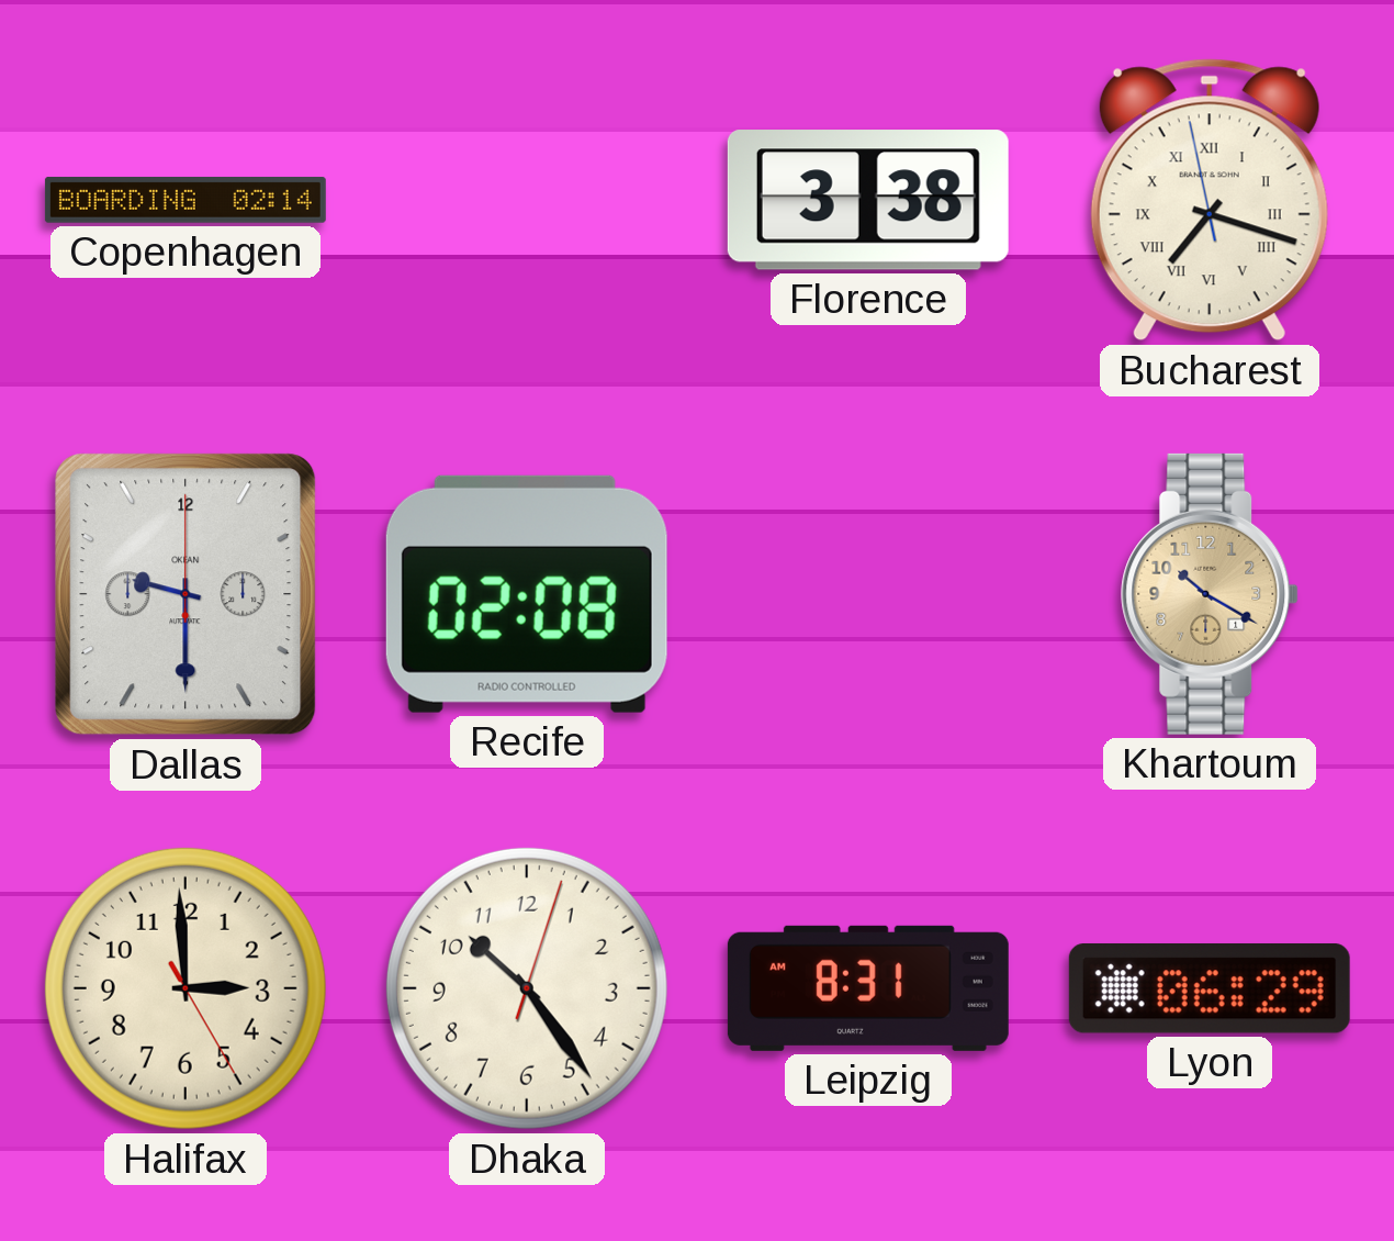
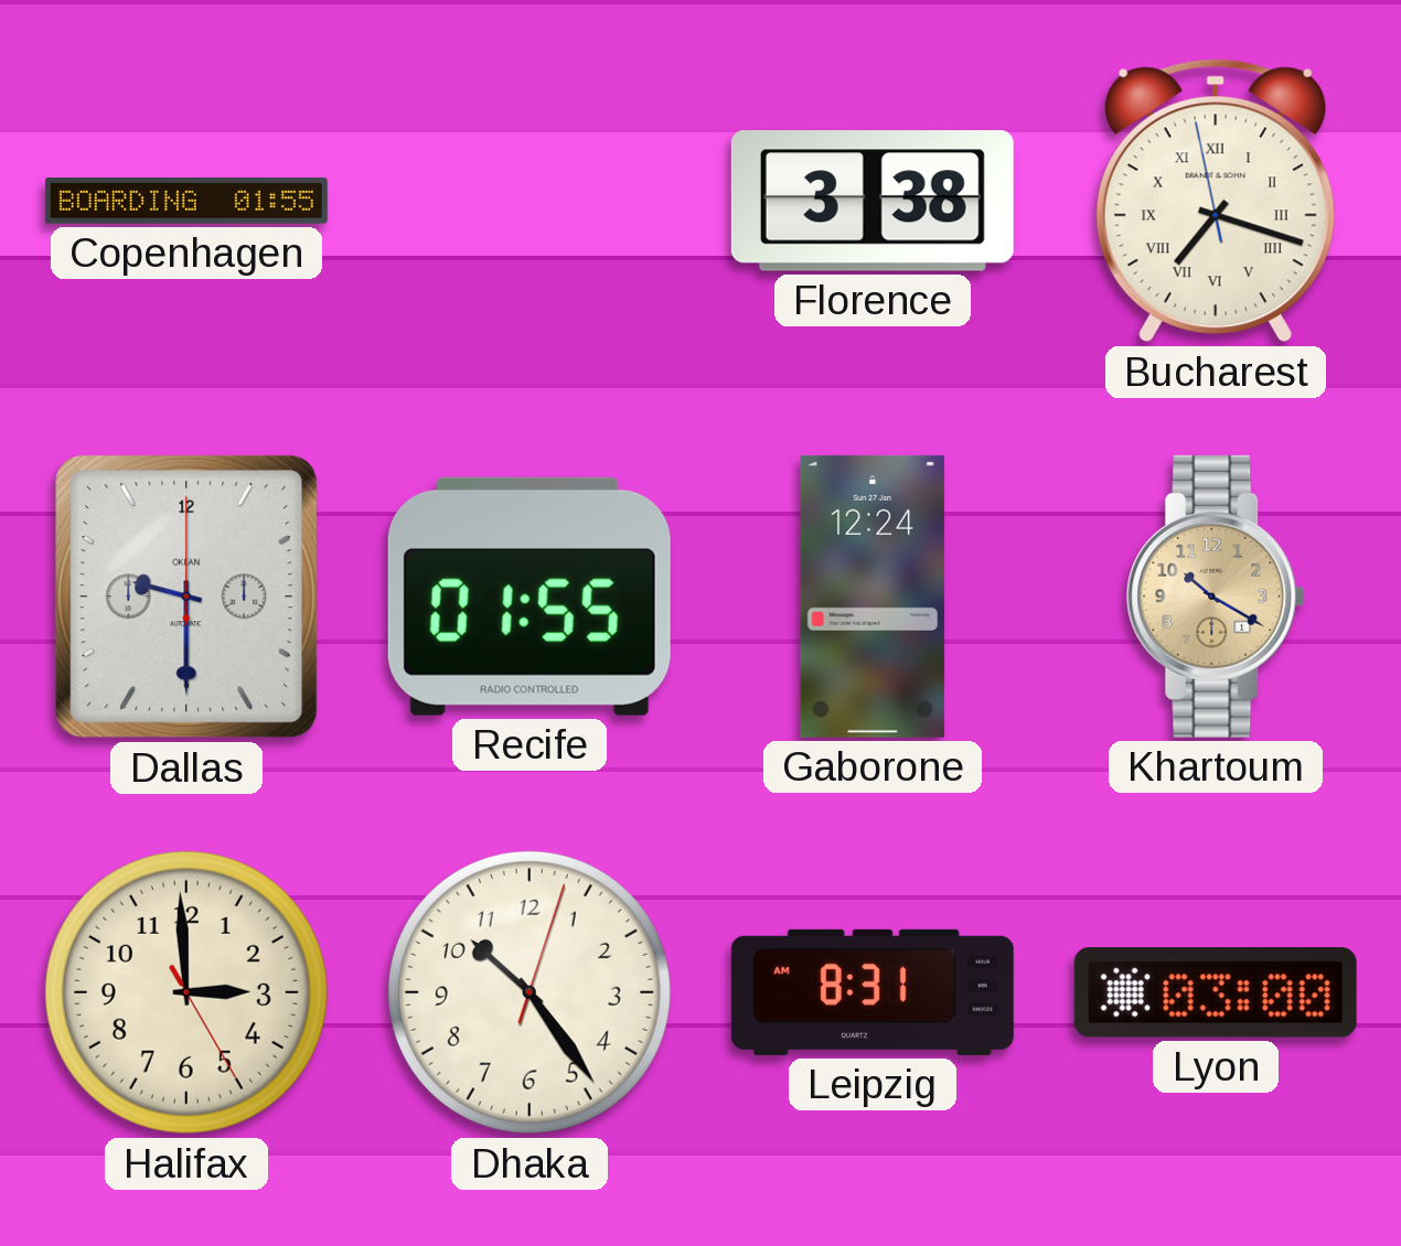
Copenhagen: 02:14 -> 01:55
Recife: 02:08 -> 01:55
Gaborone: none -> 12:24
Lyon: 06:29 -> 03:00
